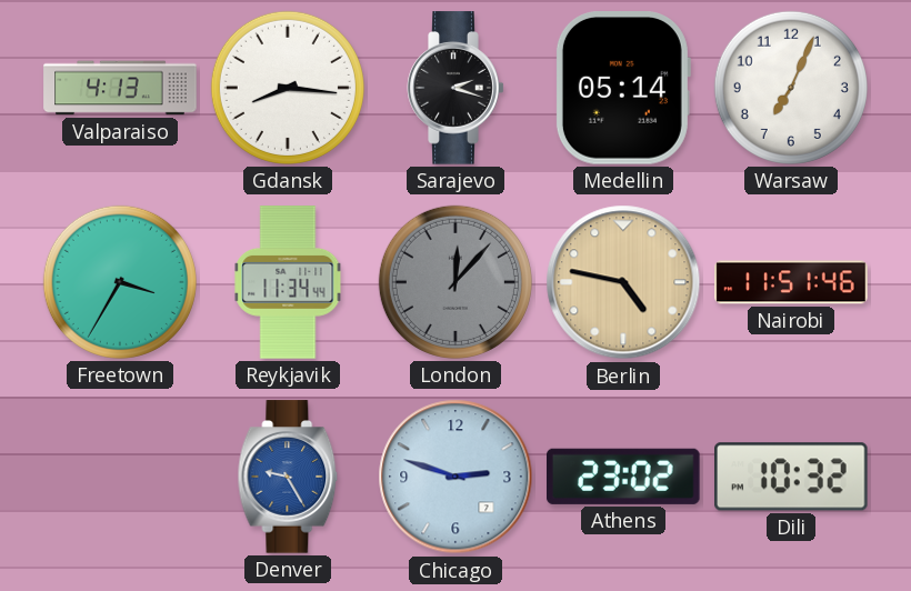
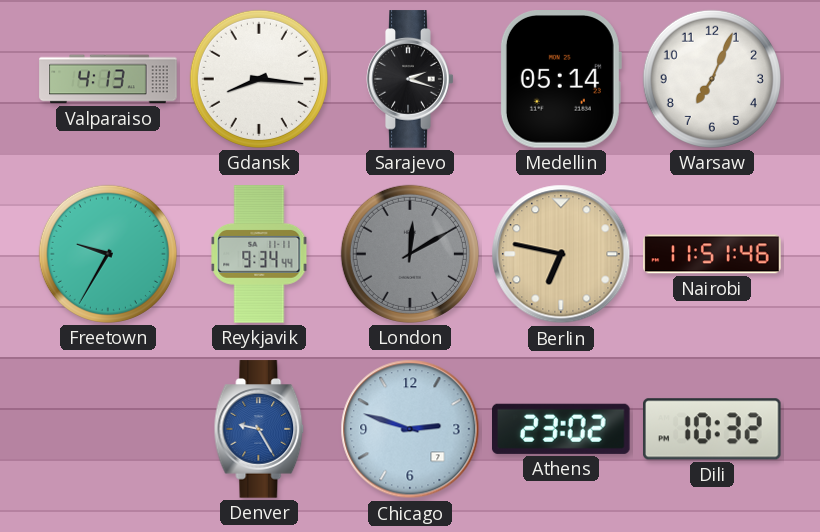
Freetown: 3:35 -> 9:35
Reykjavik: 11:34 -> 9:34
London: 12:07 -> 12:10
Berlin: 4:47 -> 6:47
